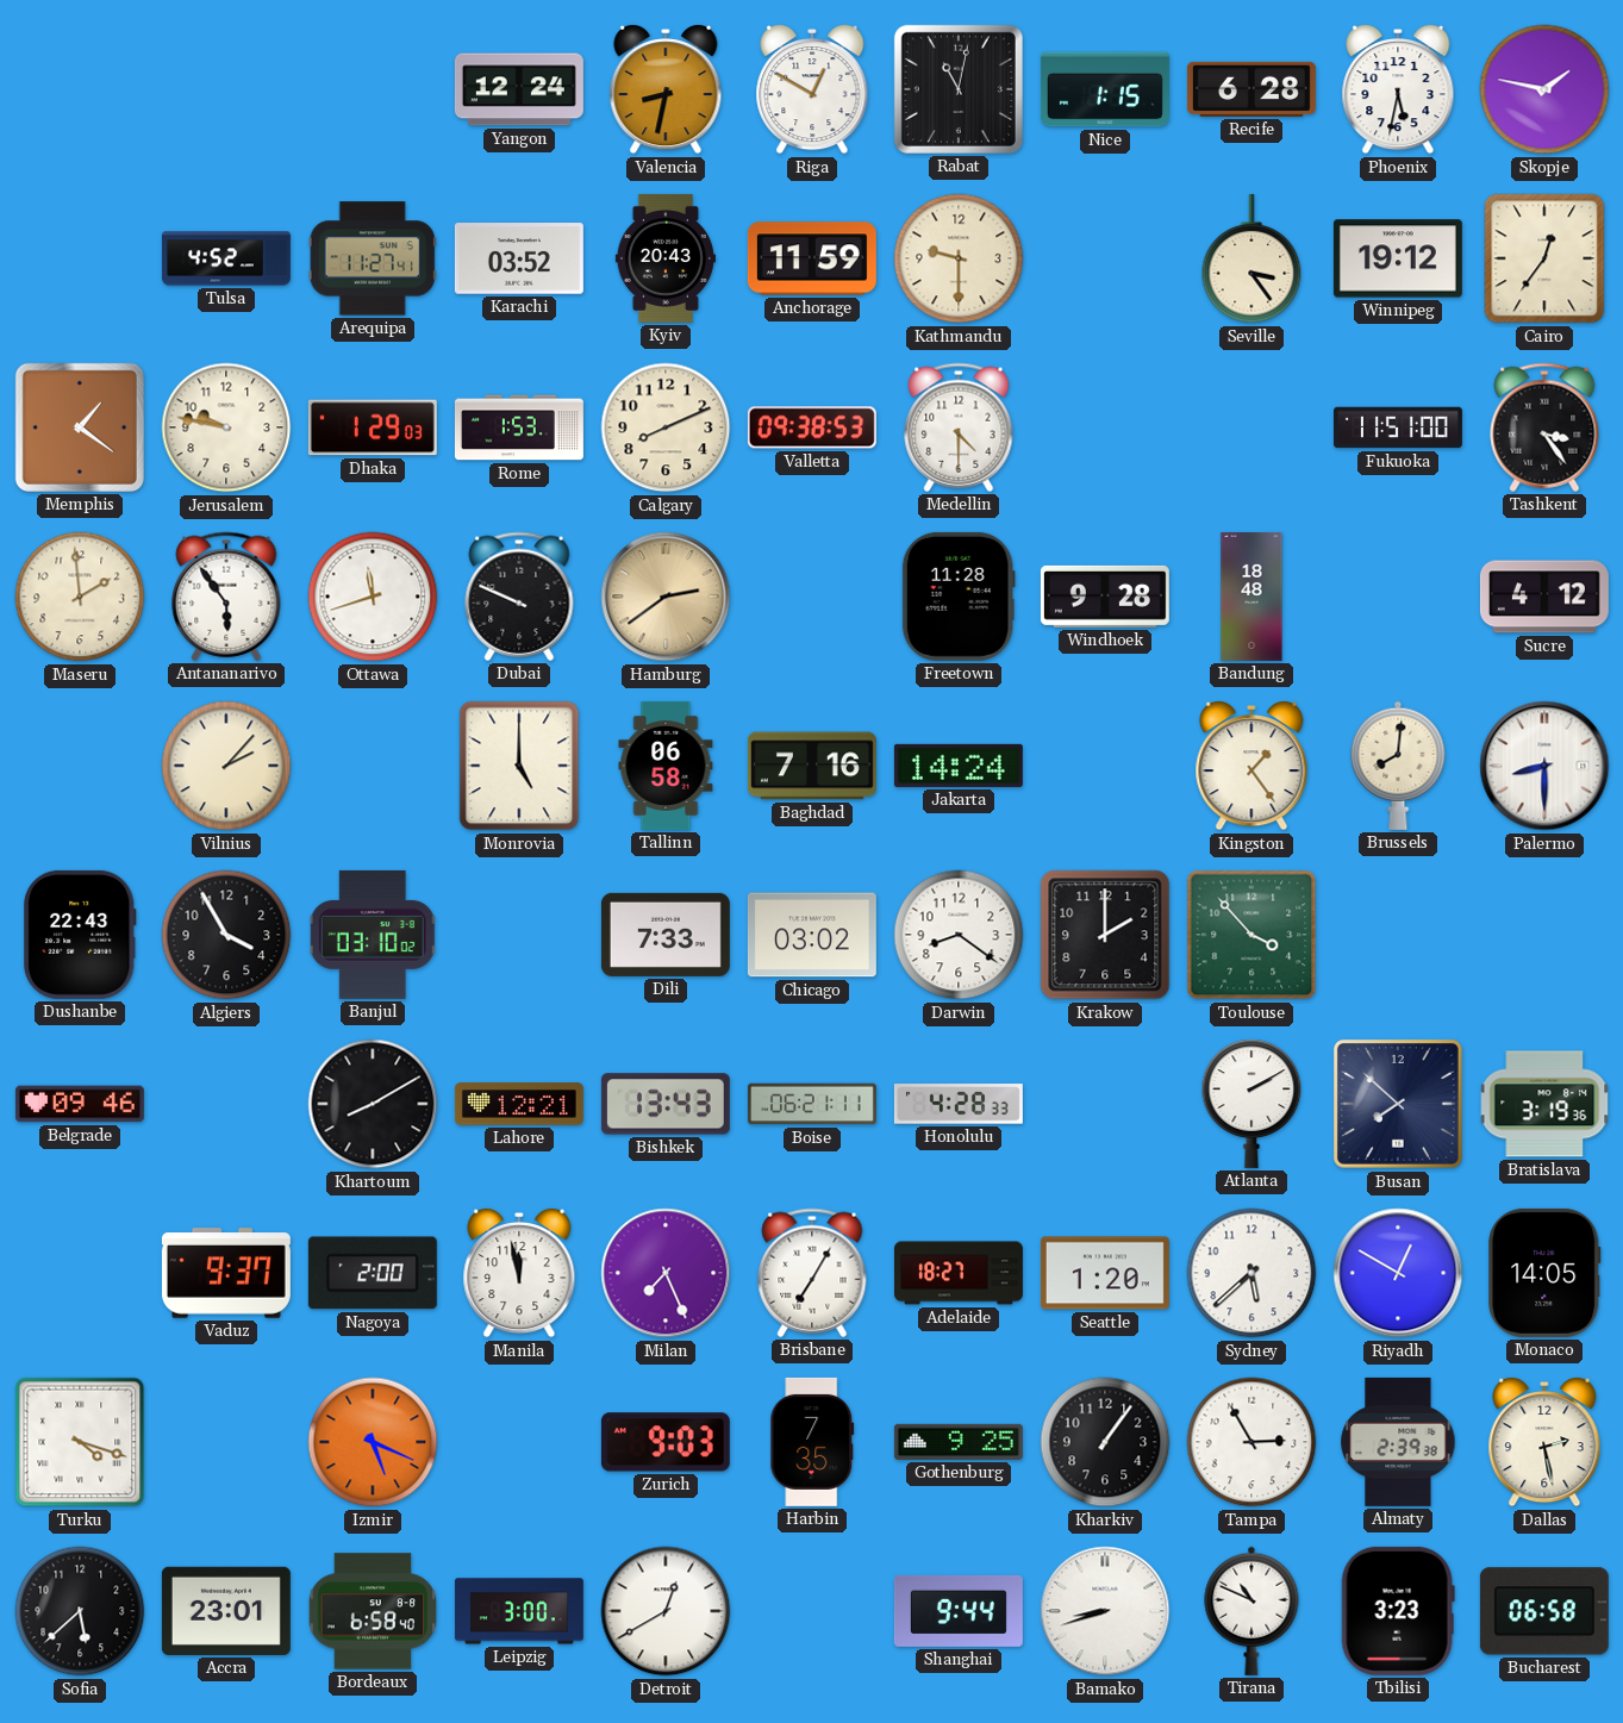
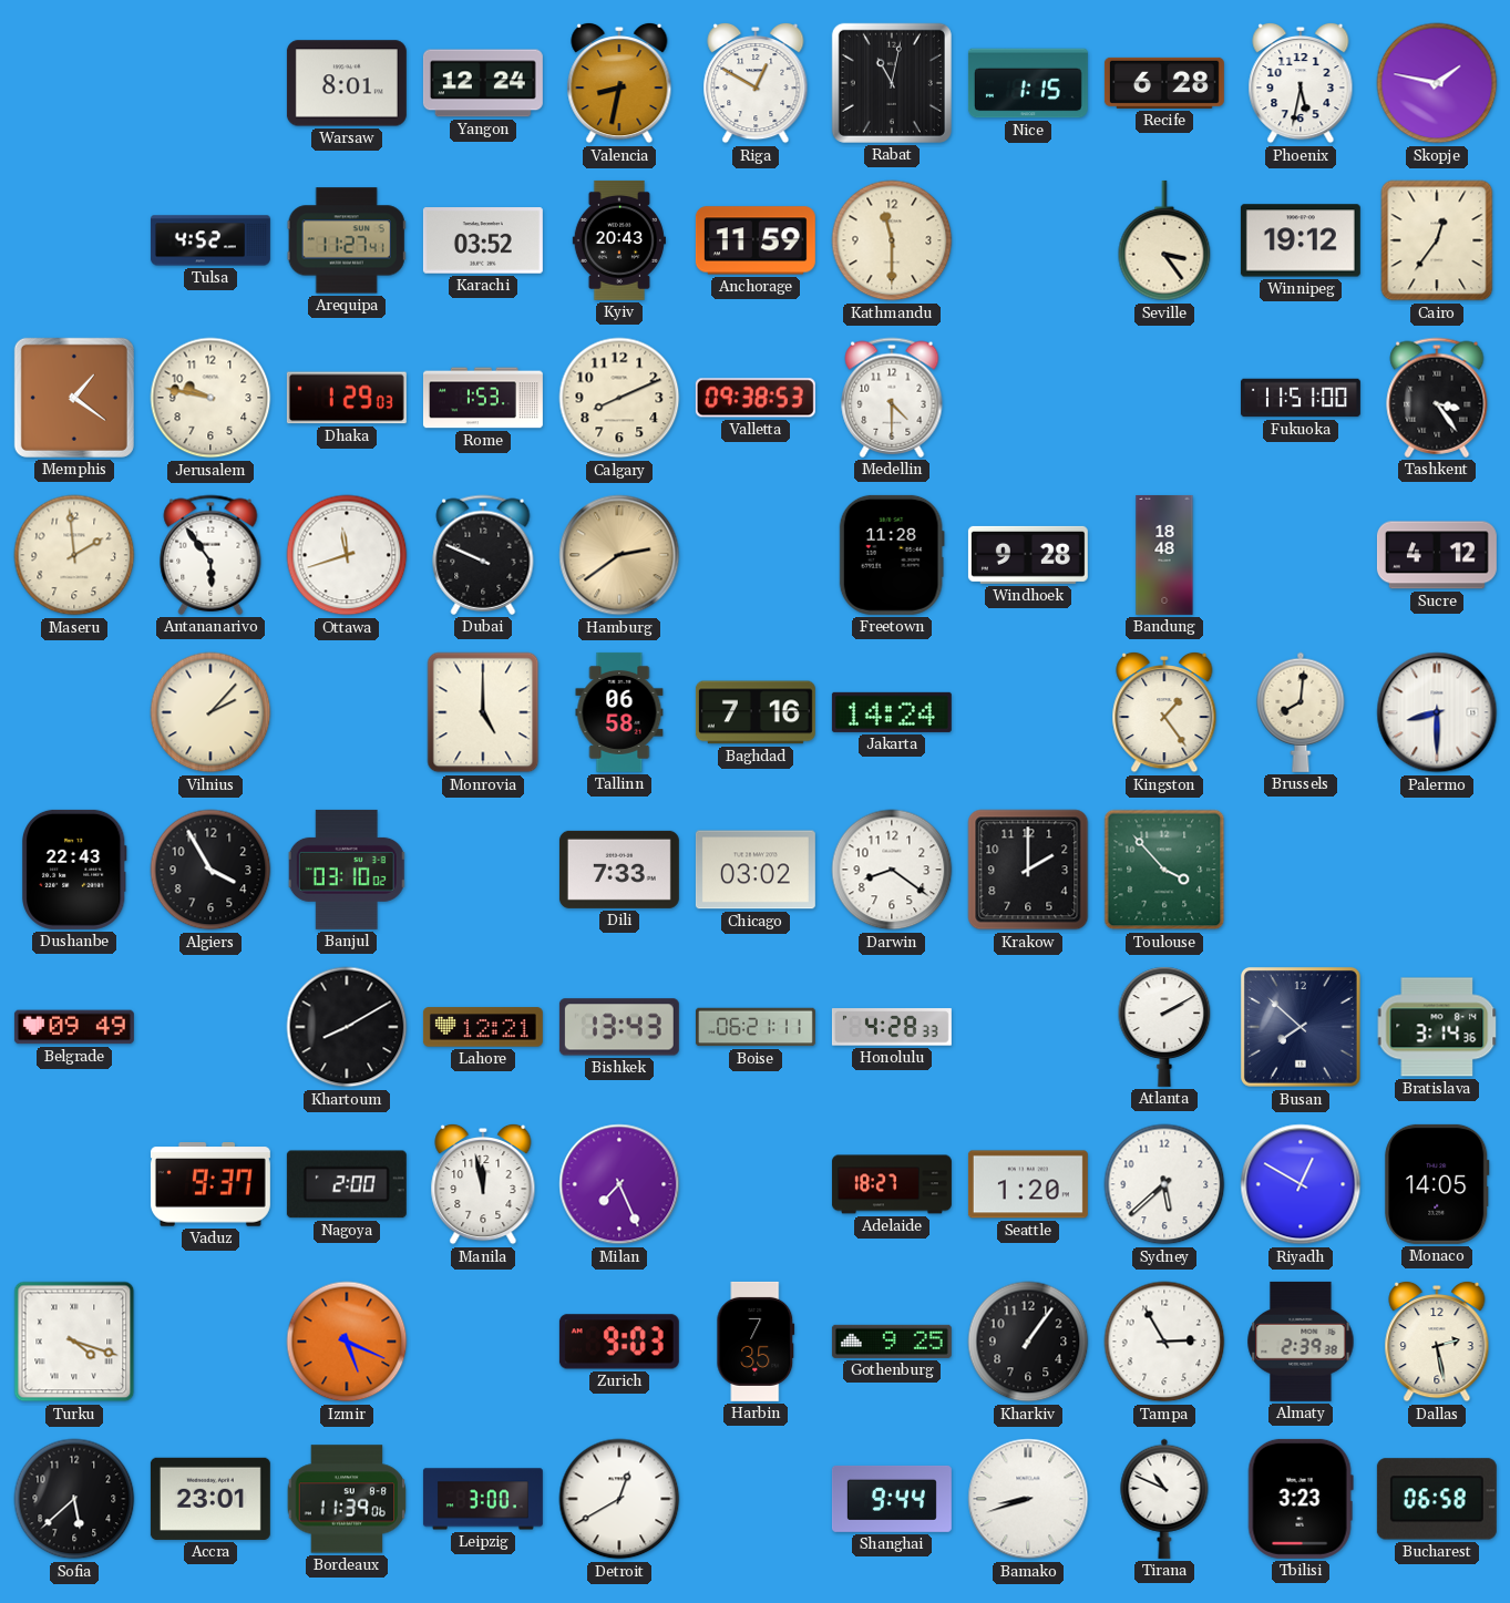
Warsaw: none -> 8:01
Kathmandu: 9:30 -> 11:30
Belgrade: 09:46 -> 09:49
Bratislava: 3:19 -> 3:14
Brisbane: 7:05 -> none
Bordeaux: 6:58 -> 11:39
